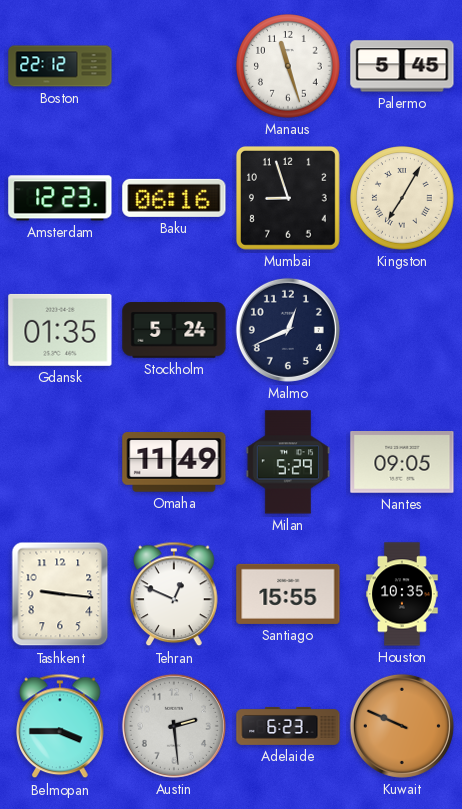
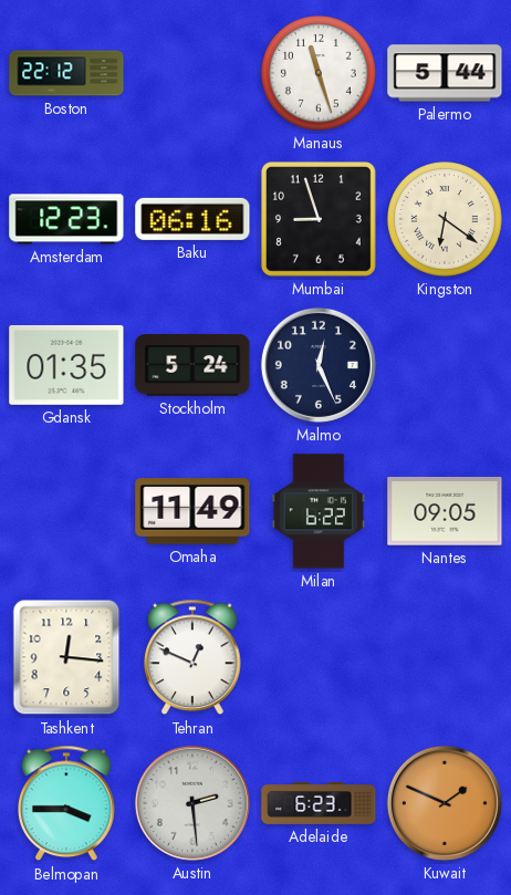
Palermo: 5:45 -> 5:44
Kingston: 7:05 -> 6:21
Malmo: 12:41 -> 12:26
Milan: 5:29 -> 6:22
Tashkent: 9:16 -> 12:16
Santiago: 15:55 -> none
Houston: 10:35 -> none
Kuwait: 9:49 -> 1:49
